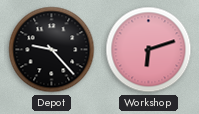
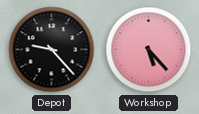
Workshop: 6:12 -> 5:23
